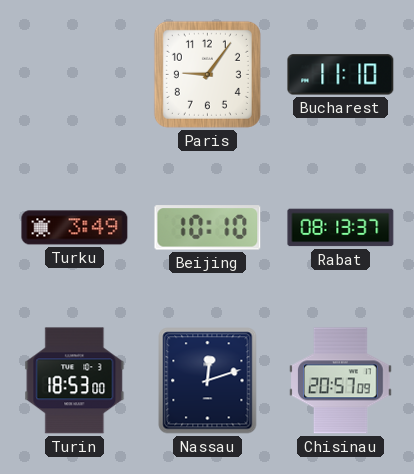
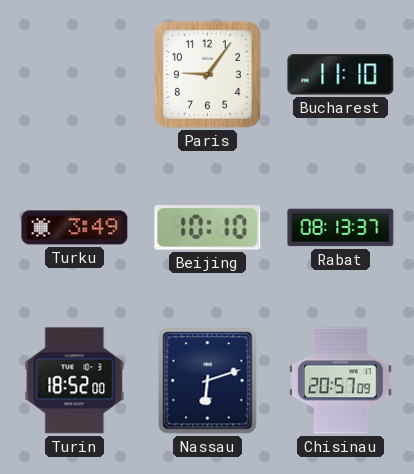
Turin: 18:53 -> 18:52
Nassau: 12:12 -> 6:12
